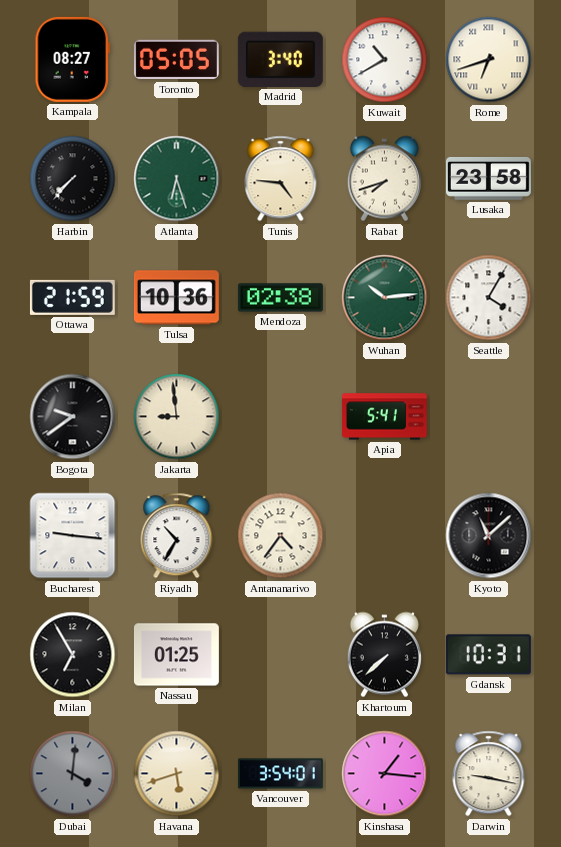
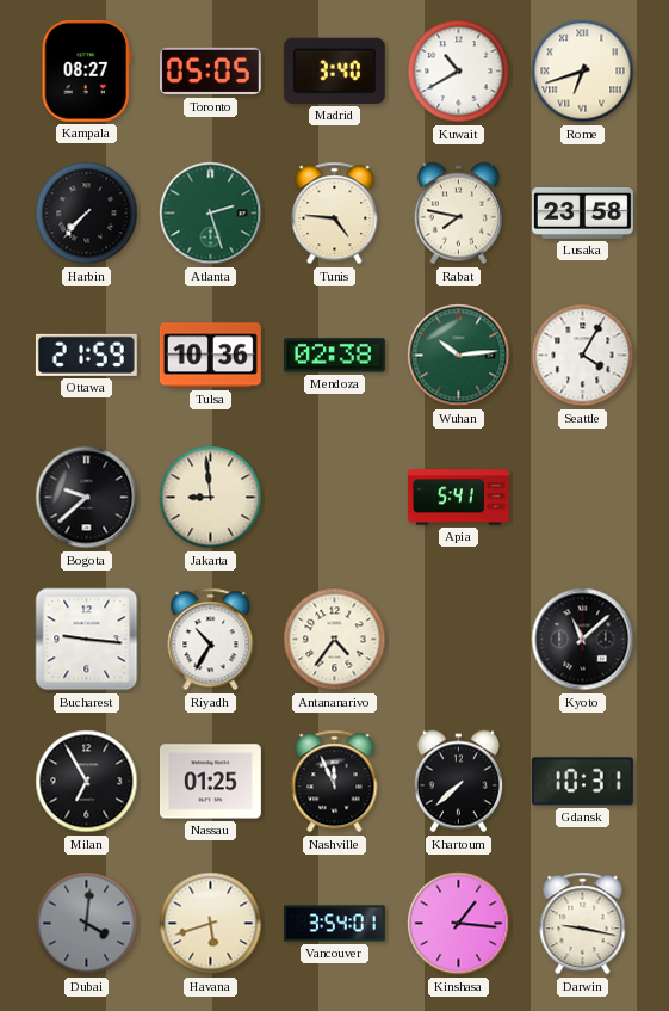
Atlanta: 6:27 -> 2:27
Rabat: 7:42 -> 7:47
Bogota: 9:39 -> 9:38
Nashville: none -> 11:56
